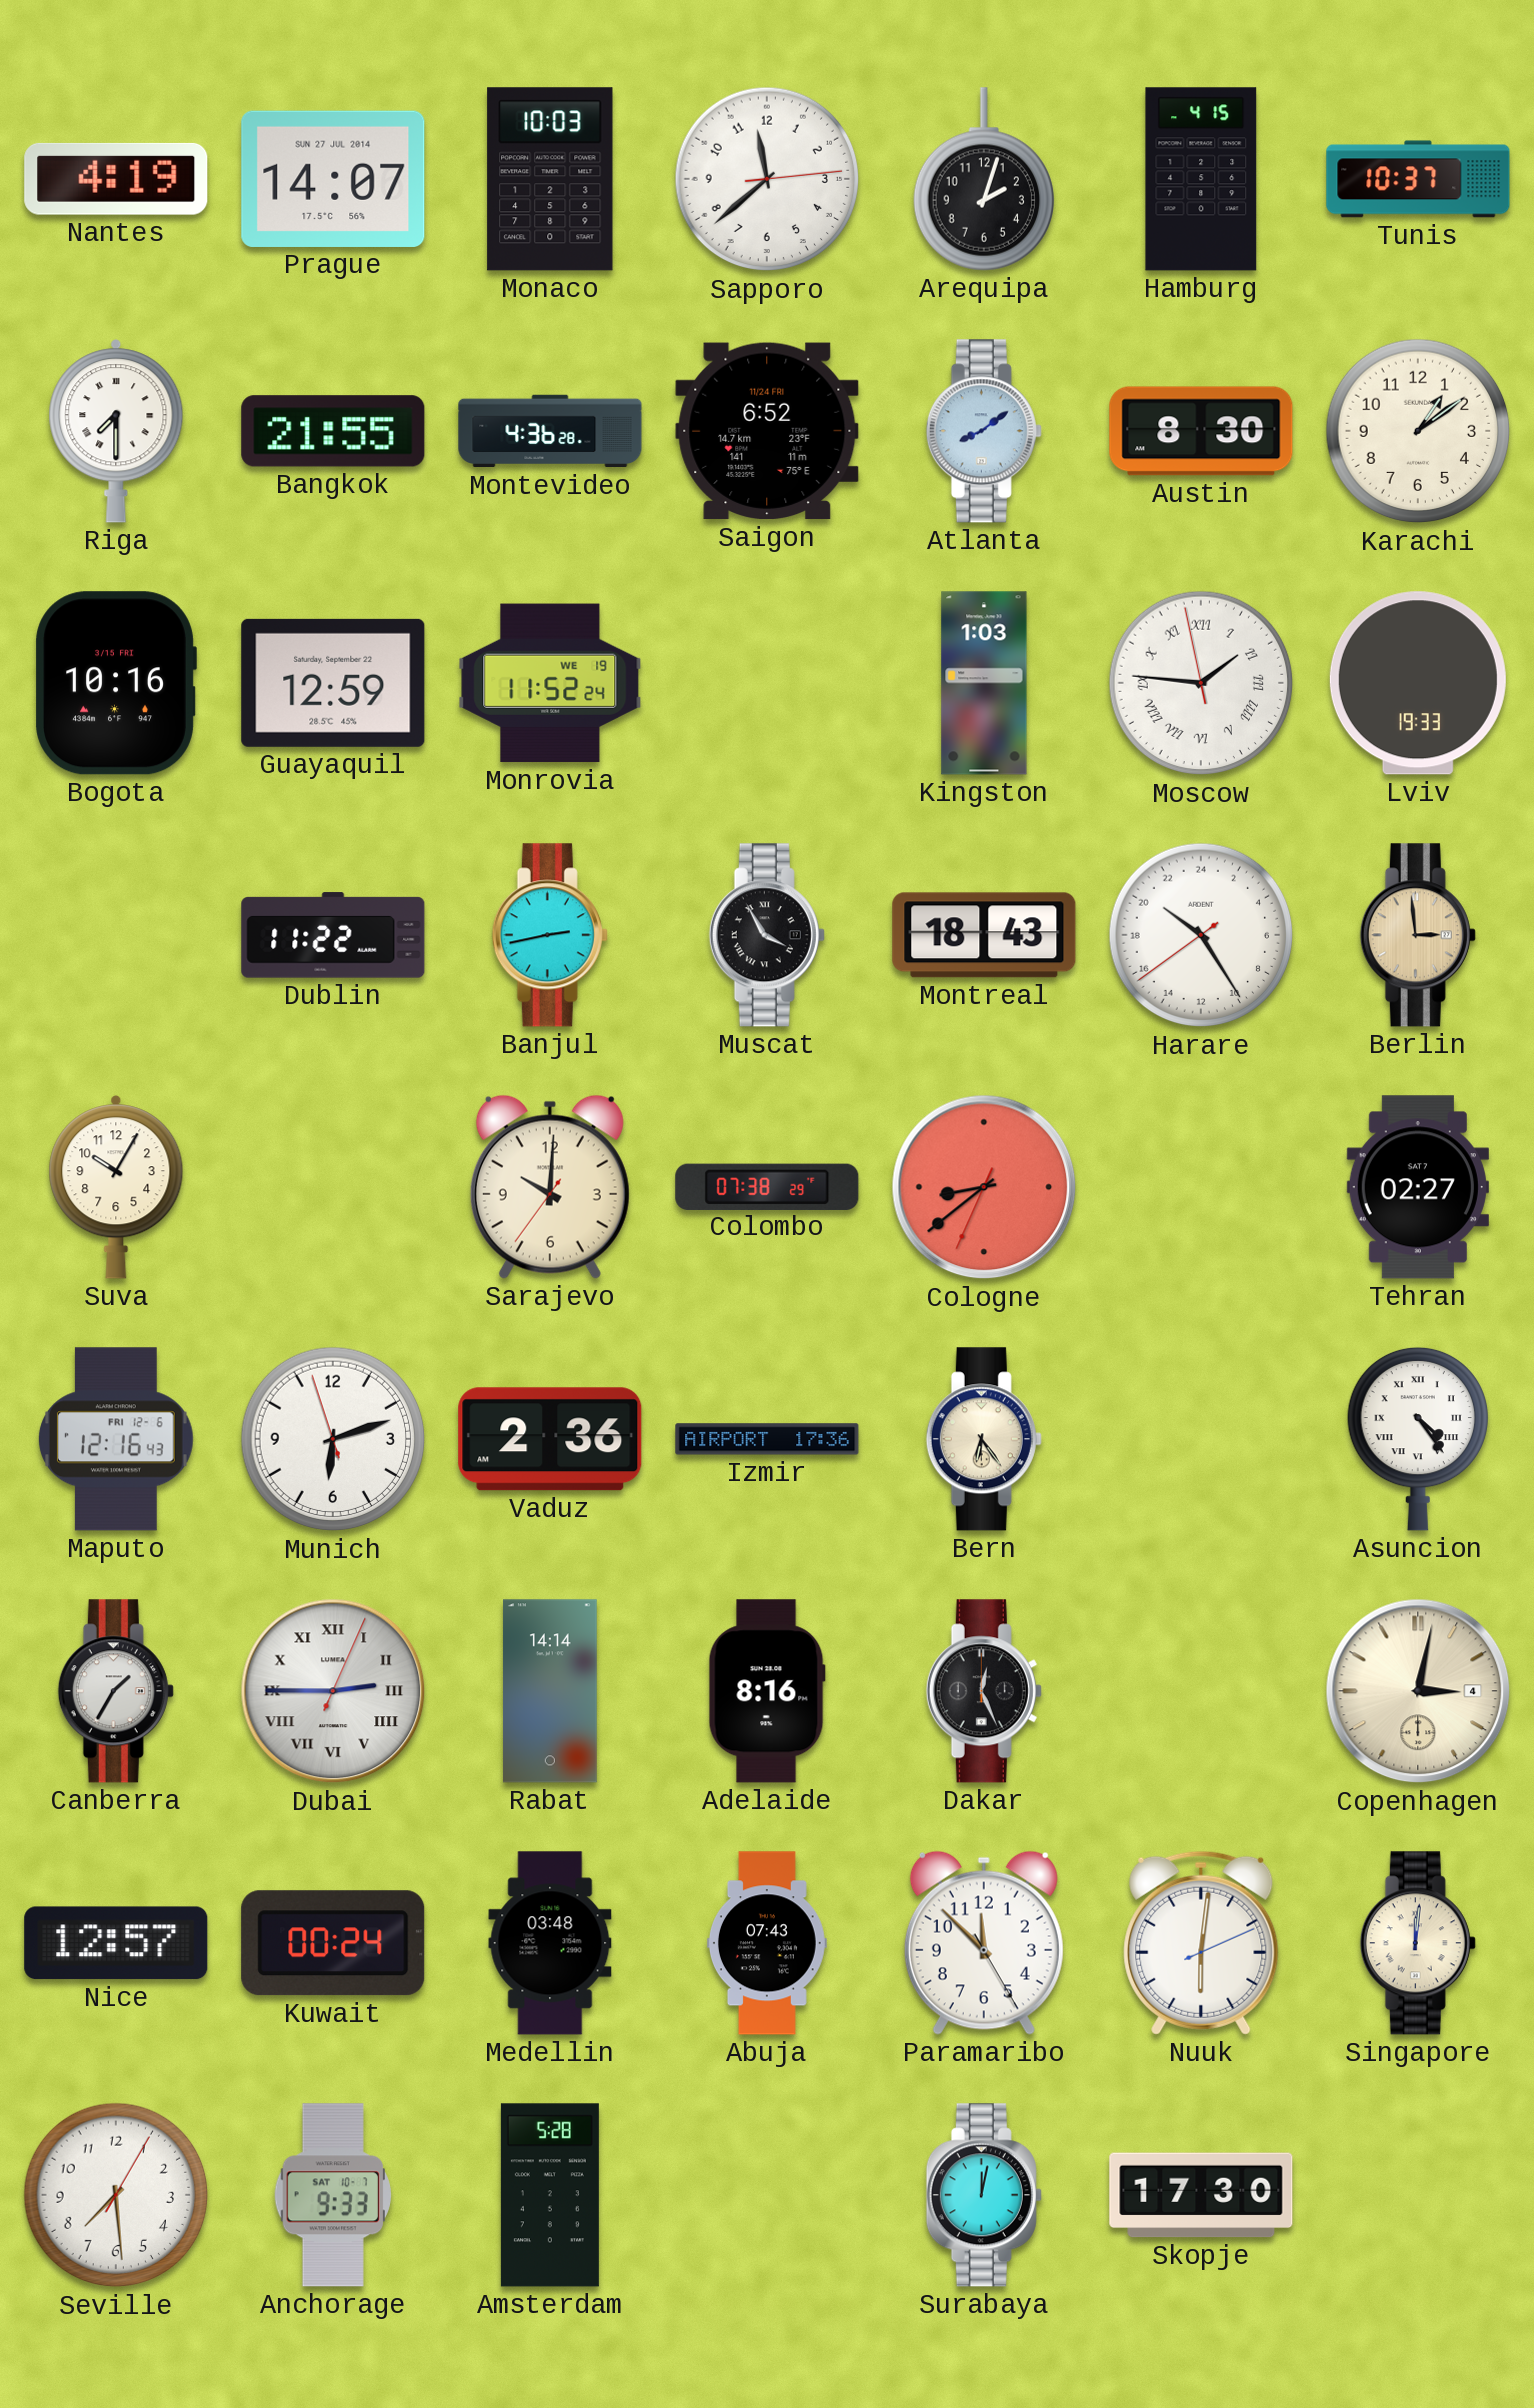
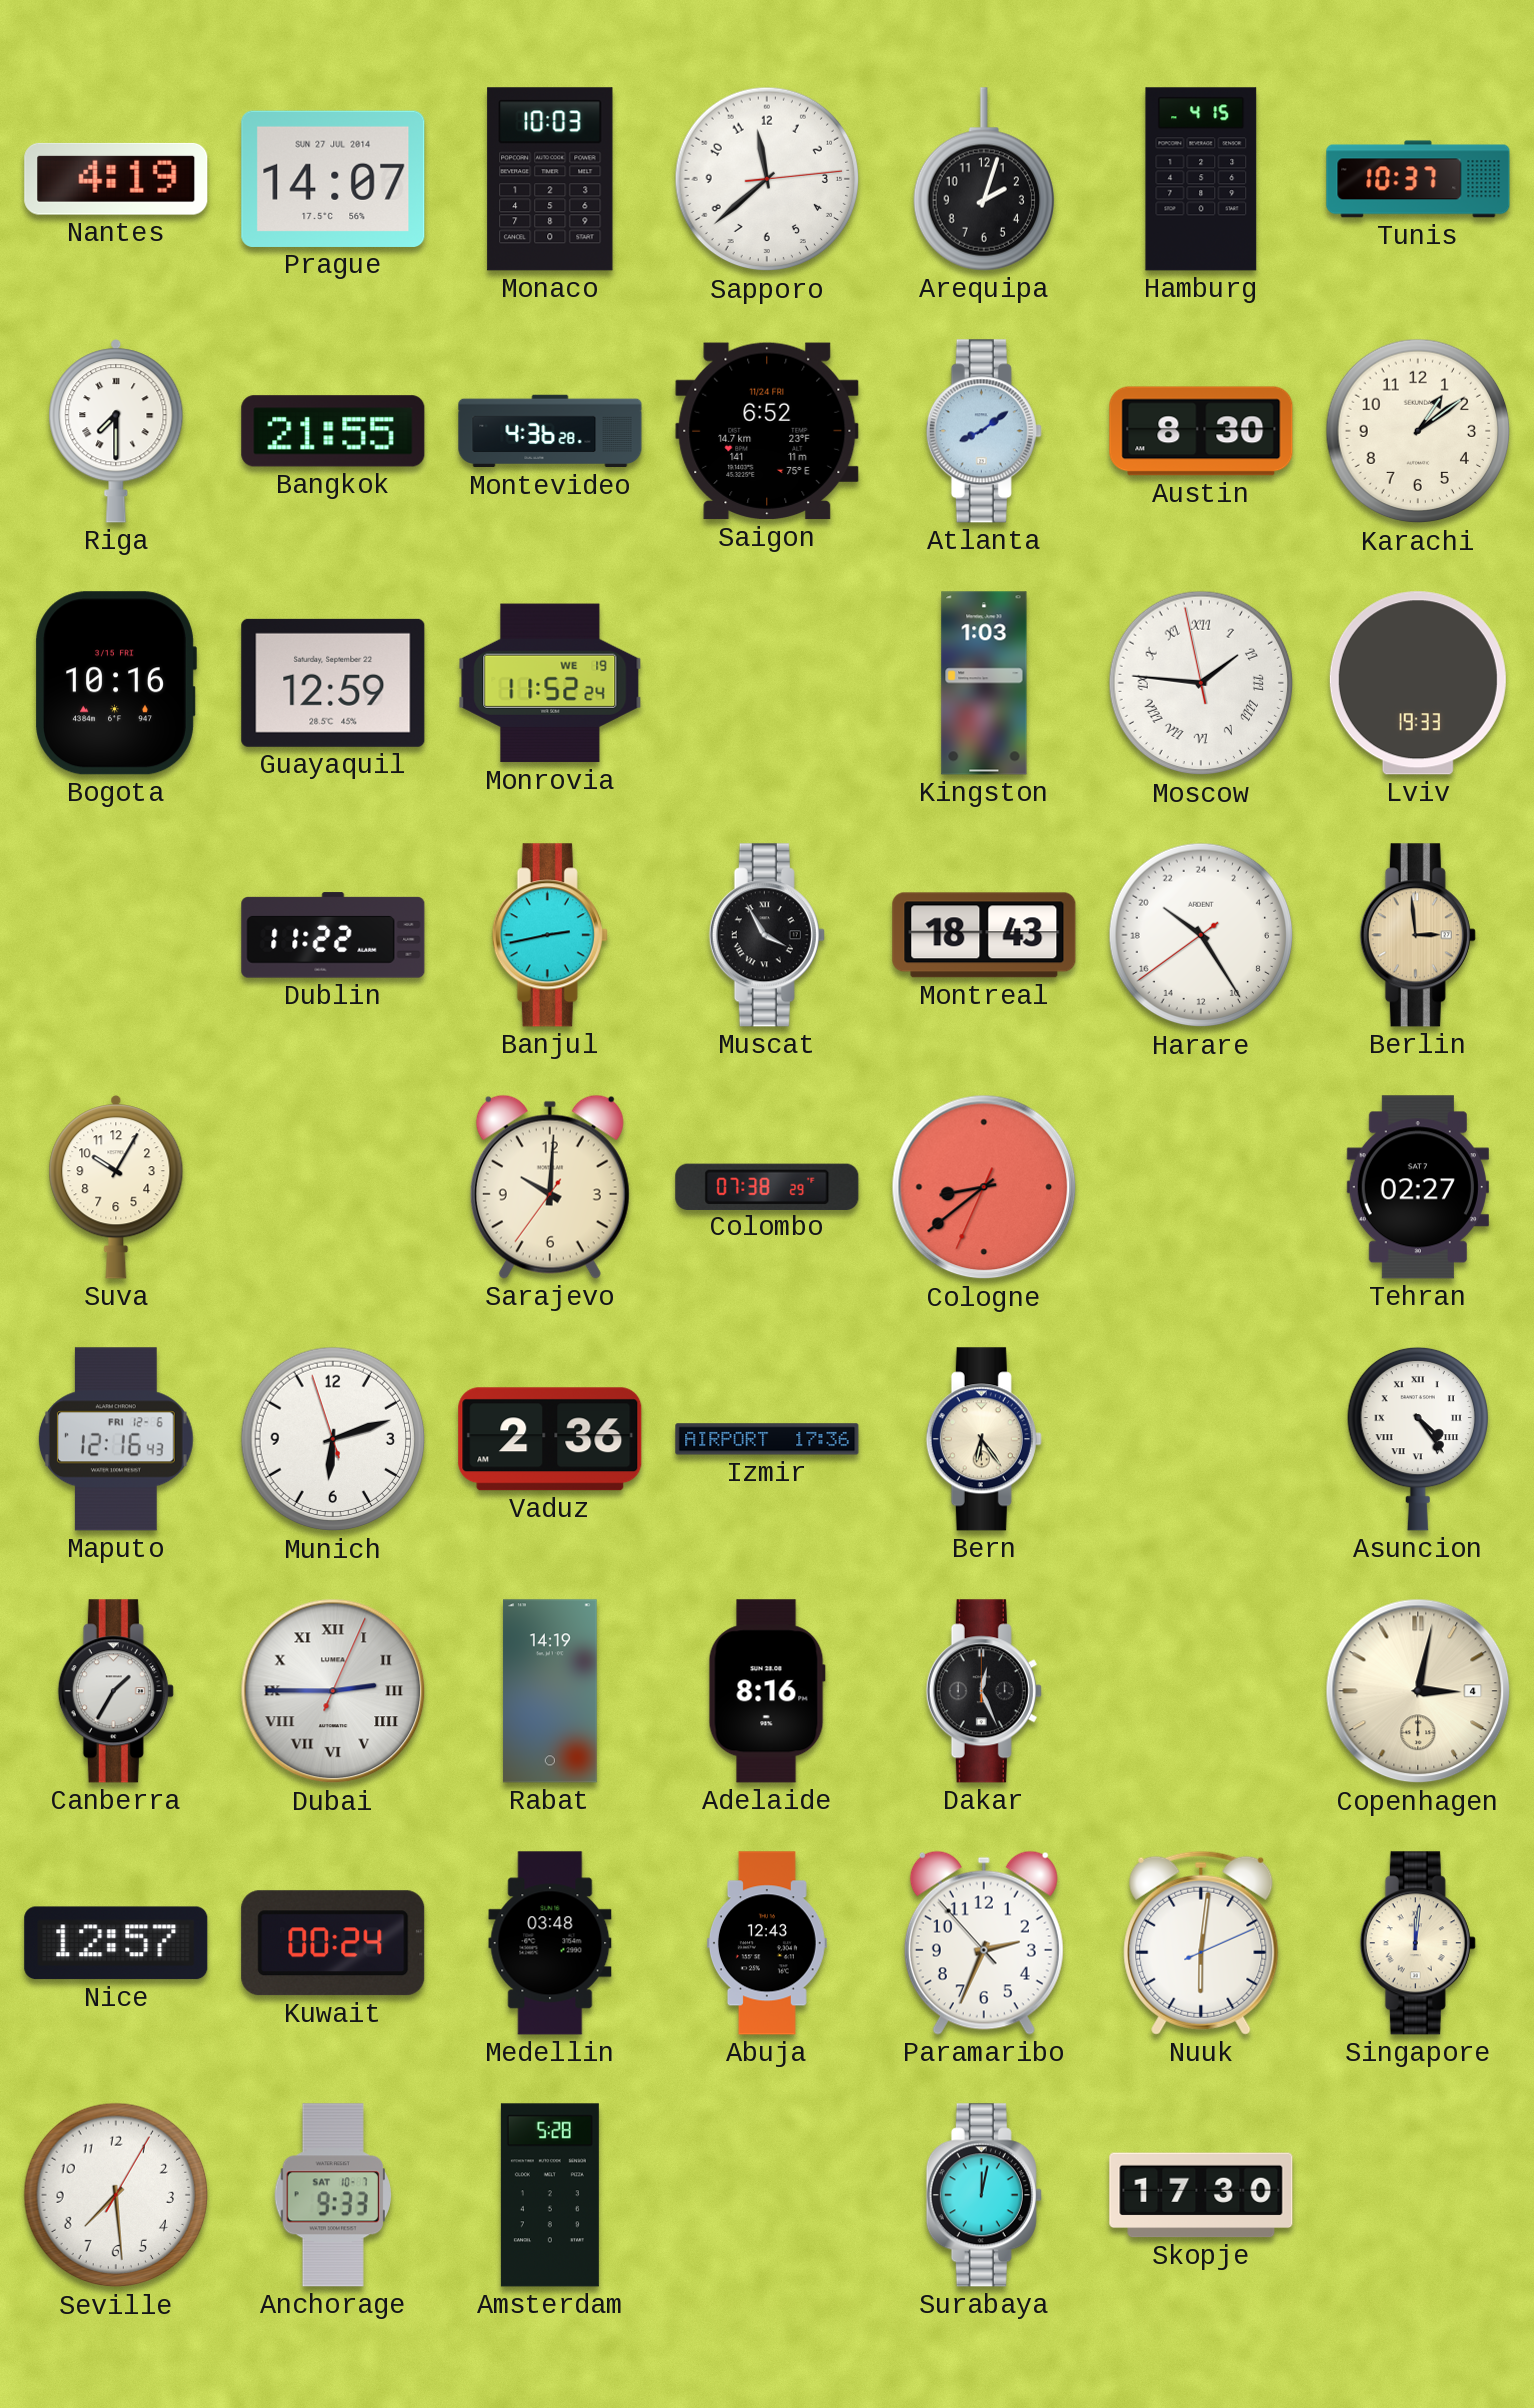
Rabat: 14:14 -> 14:19
Abuja: 07:43 -> 12:43
Paramaribo: 11:52 -> 2:33
